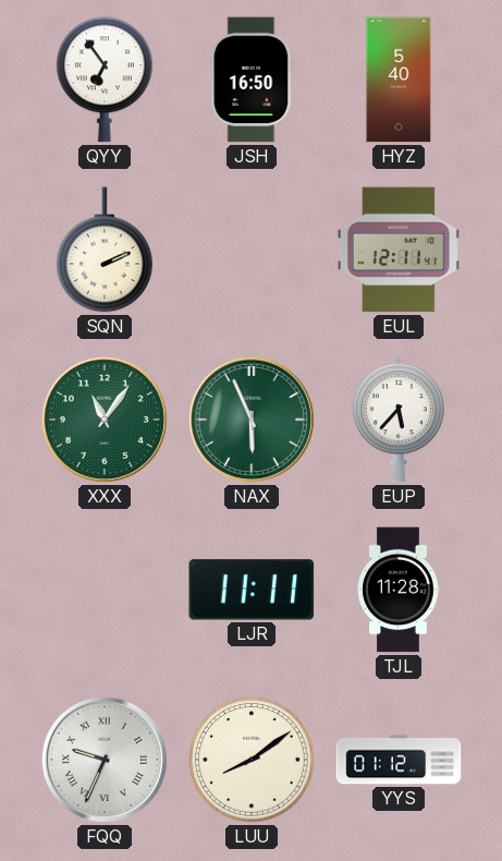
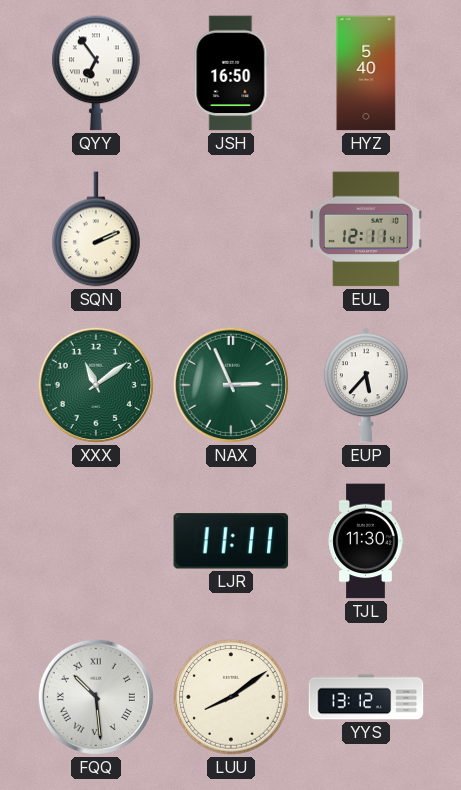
XXX: 11:06 -> 11:09
NAX: 5:56 -> 2:56
TJL: 11:28 -> 11:30
FQQ: 9:34 -> 10:29
YYS: 01:12 -> 13:12
